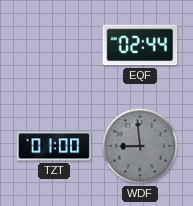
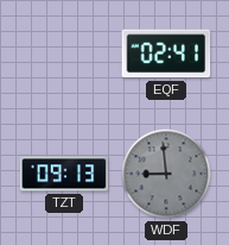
EQF: 02:44 -> 02:41
TZT: 01:00 -> 09:13
